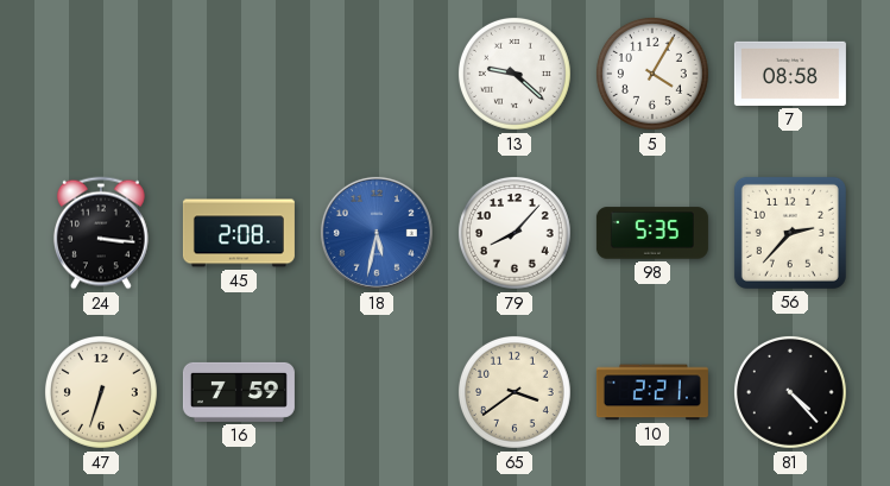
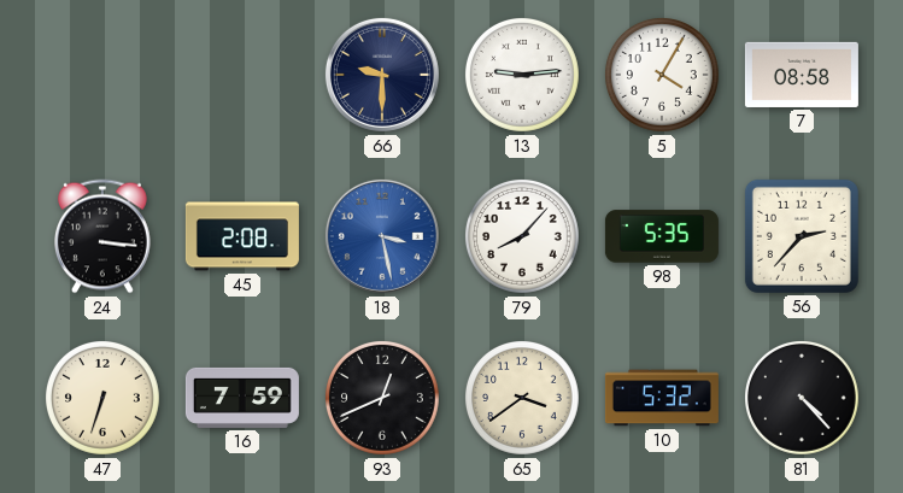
66: none -> 9:30
13: 9:22 -> 9:14
18: 5:32 -> 3:28
93: none -> 12:41
10: 2:21 -> 5:32
